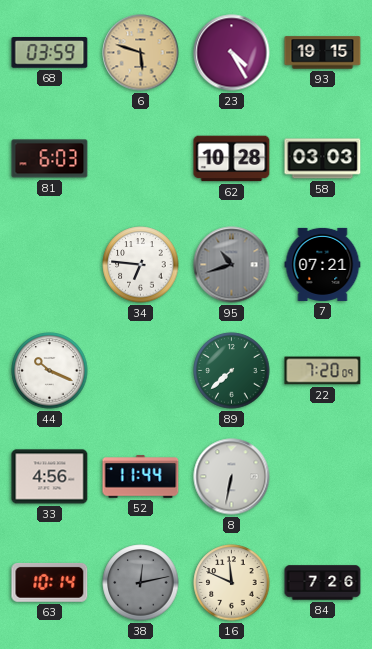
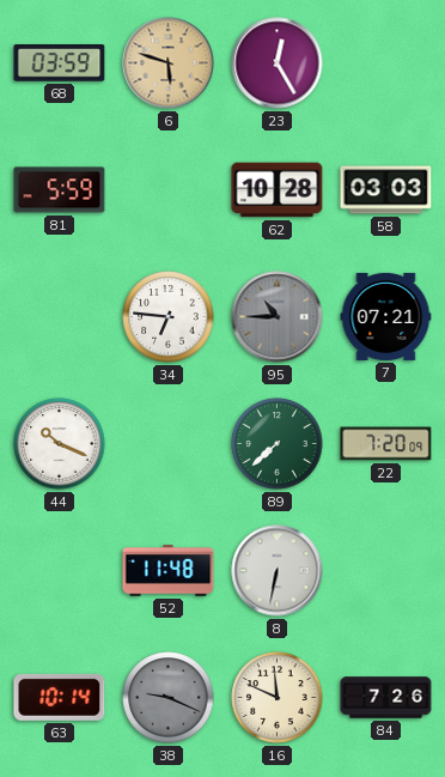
23: 4:25 -> 12:25
93: 19:15 -> none
81: 6:03 -> 5:59
95: 10:42 -> 10:45
33: 4:56 -> none
52: 11:44 -> 11:48
38: 12:13 -> 9:19
